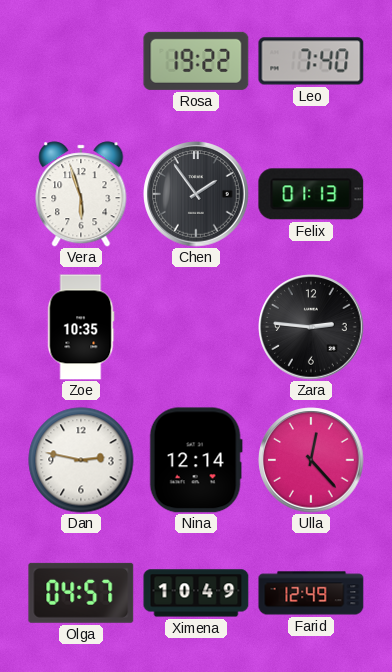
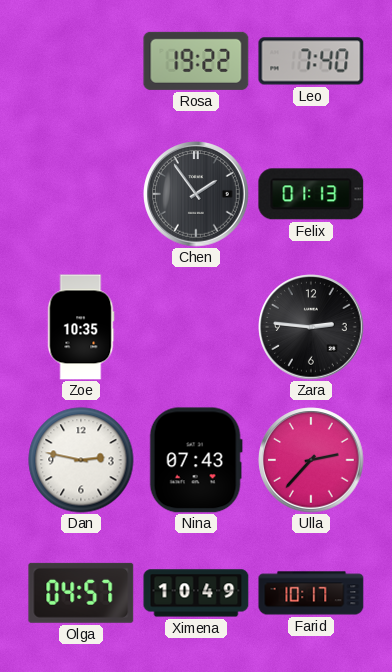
Vera: 5:57 -> none
Nina: 12:14 -> 07:43
Ulla: 12:23 -> 2:37
Farid: 12:49 -> 10:17
